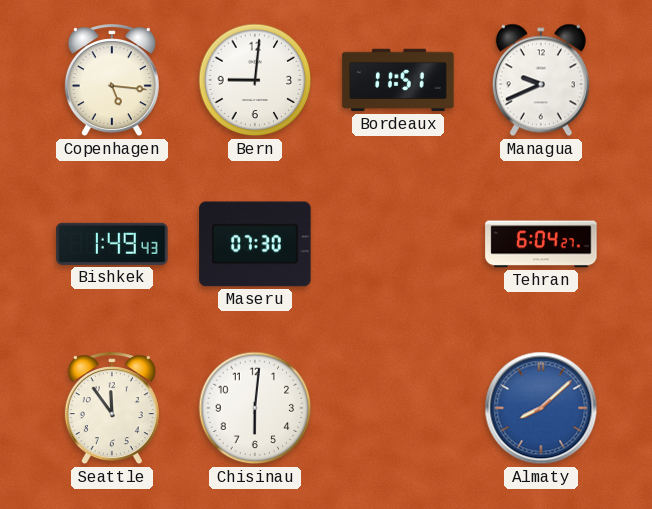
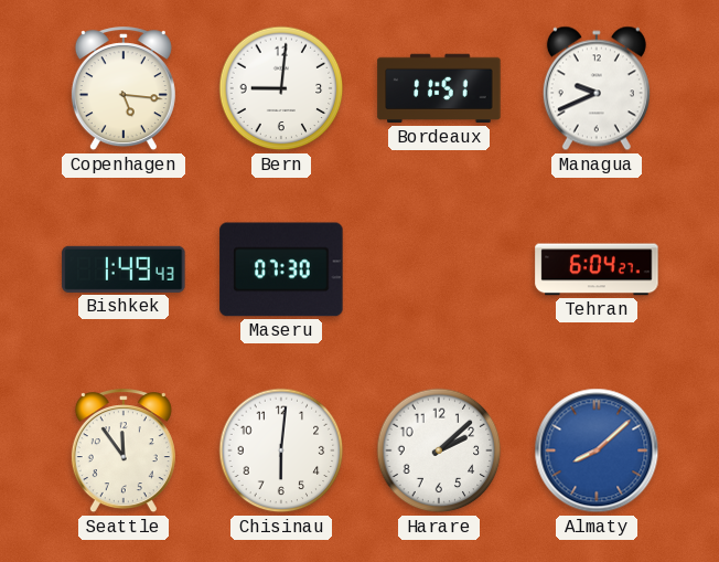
Harare: none -> 2:08
